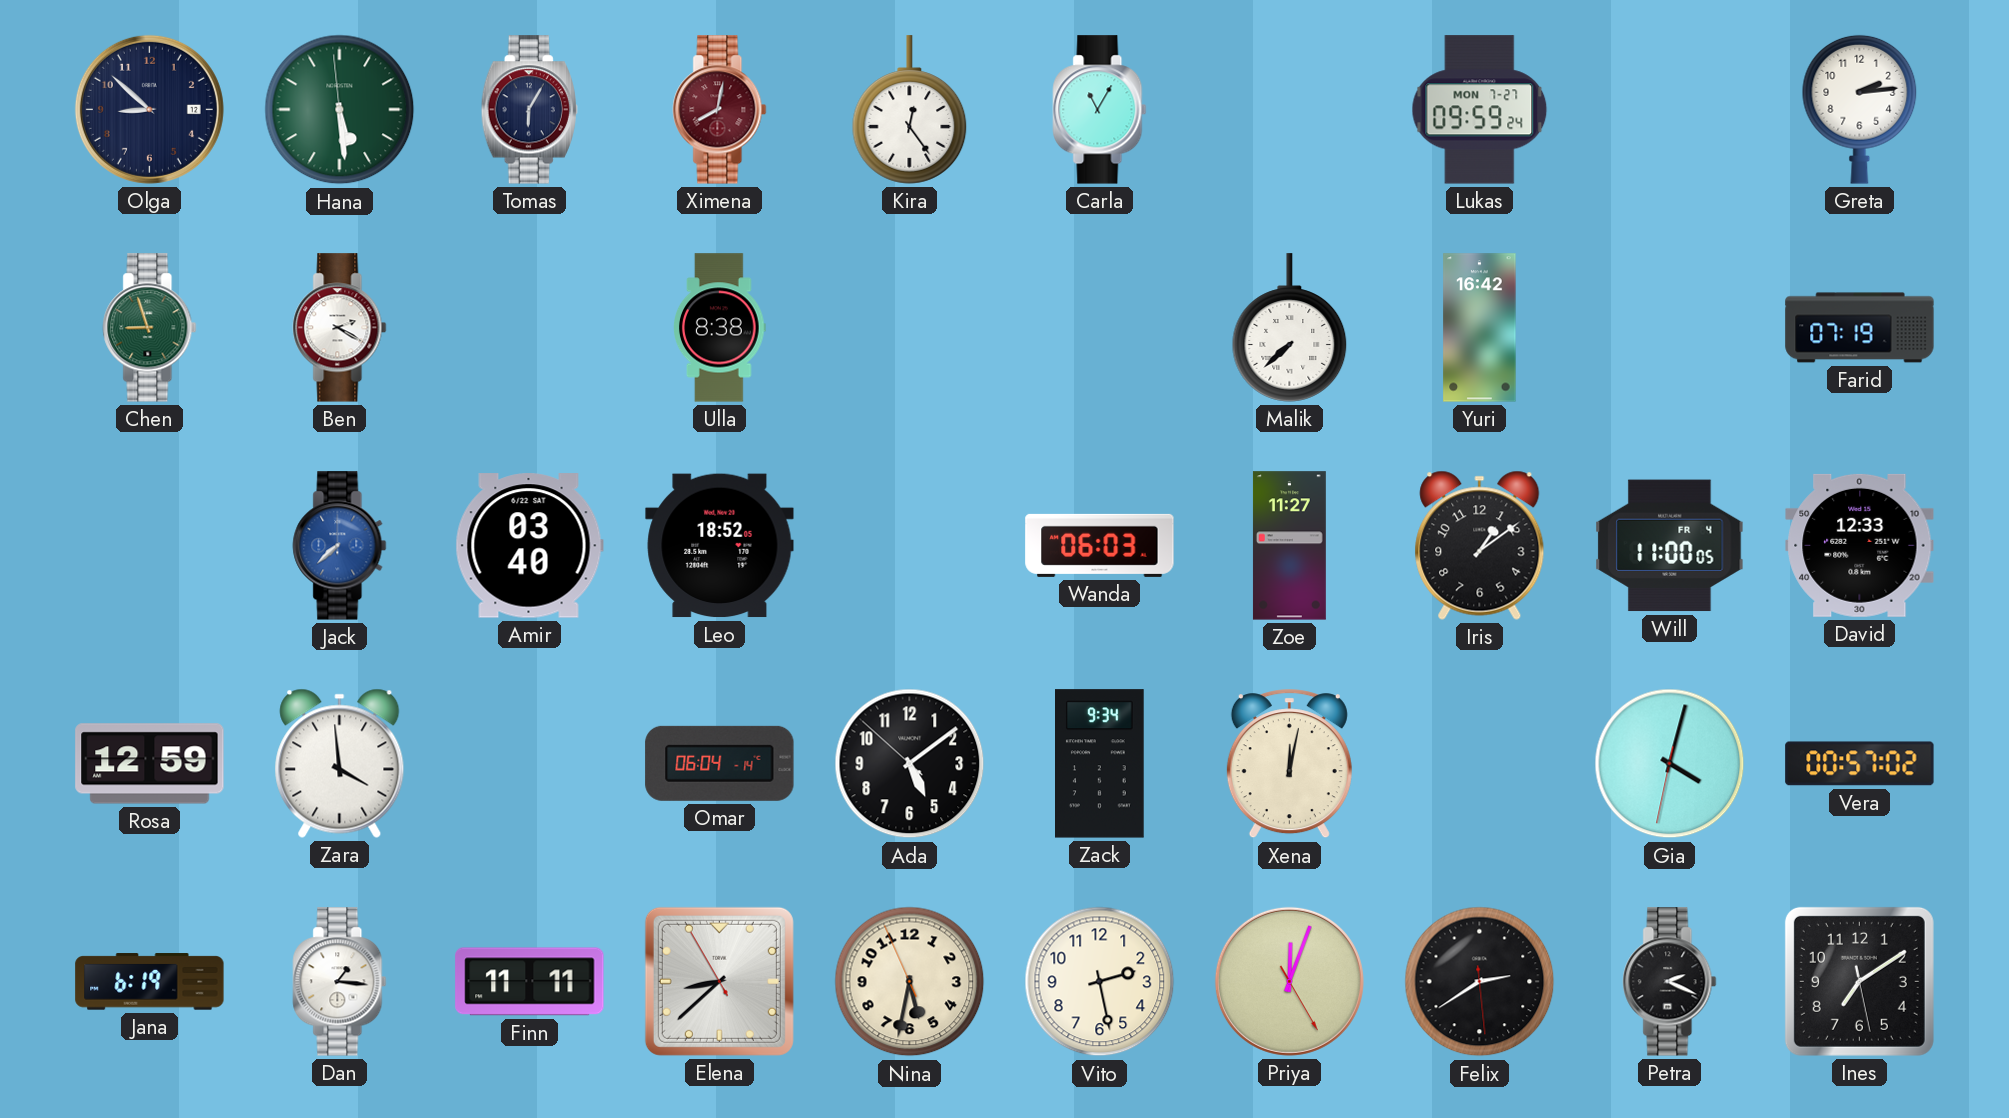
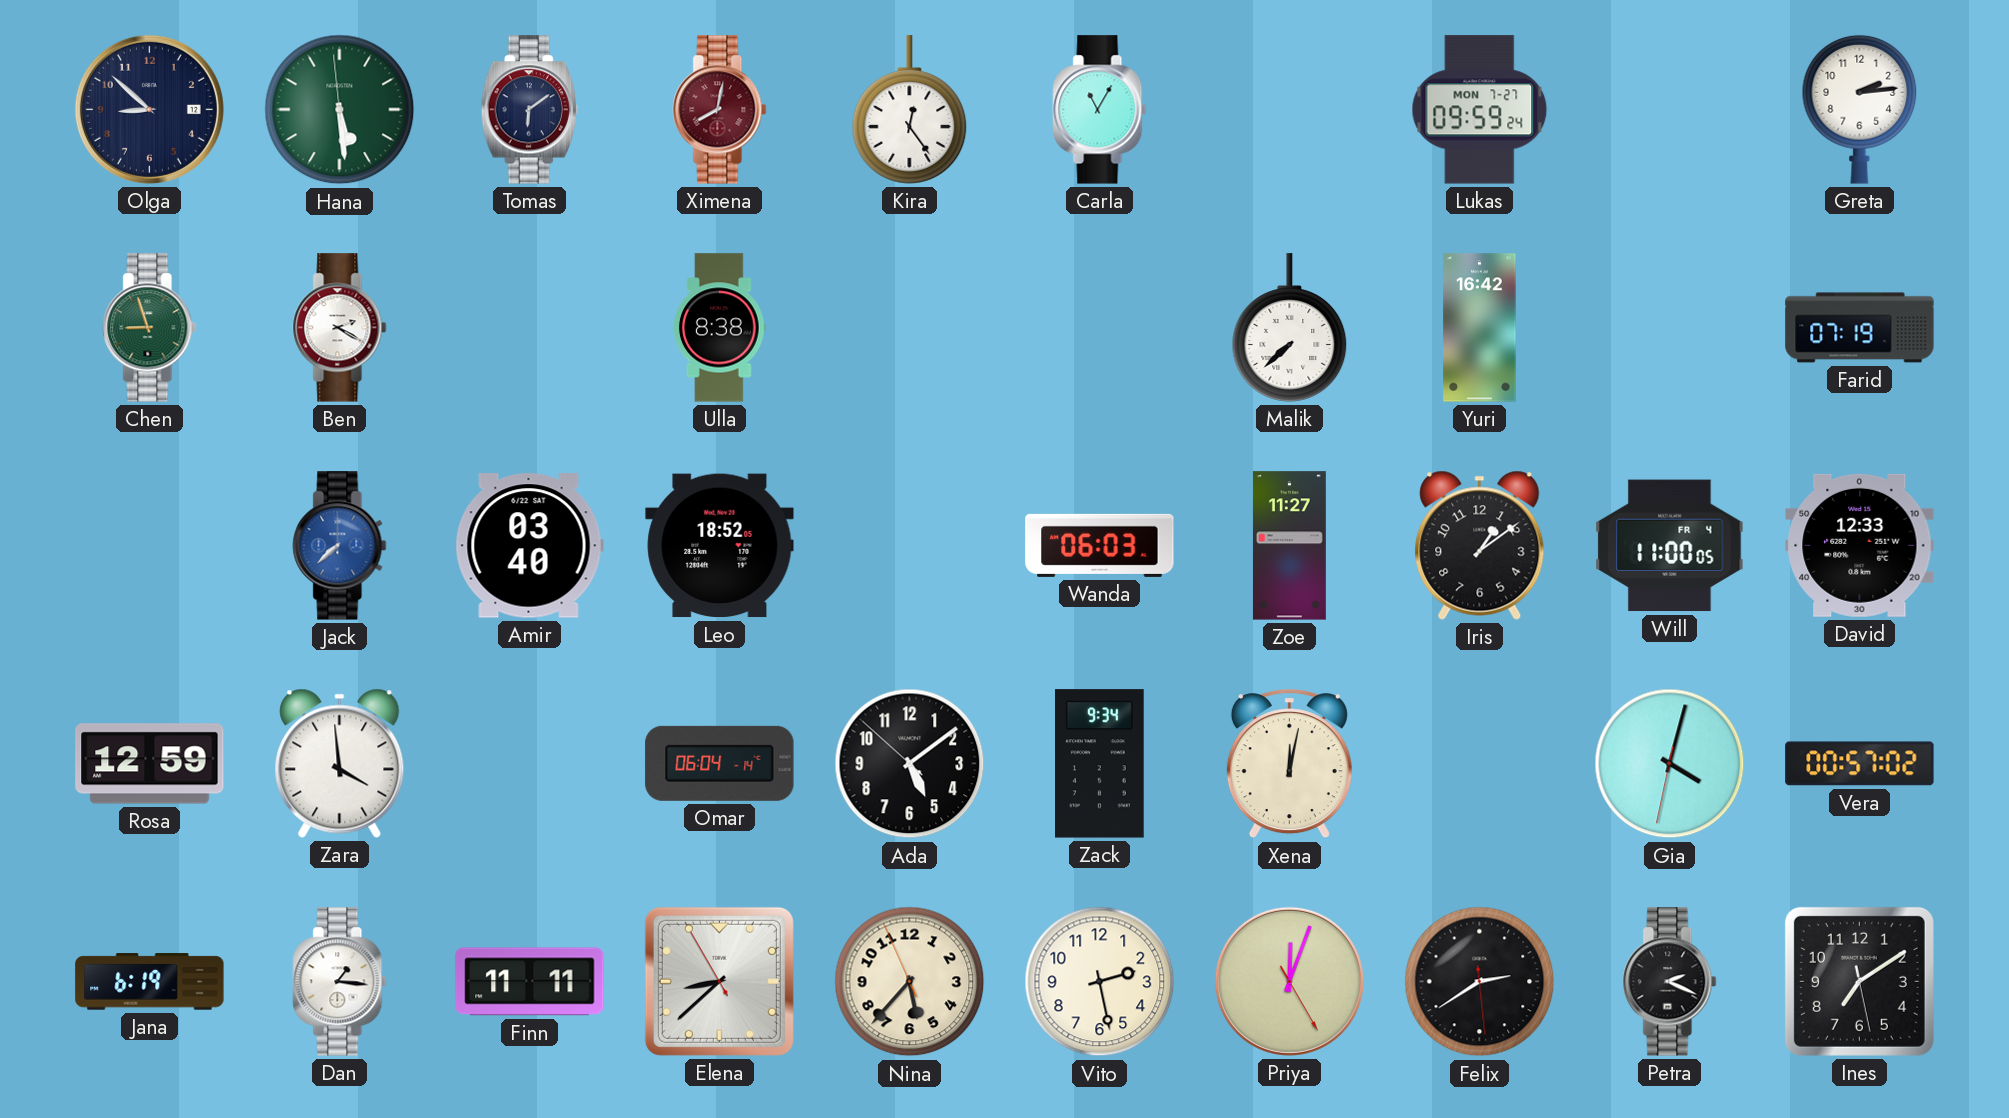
Tomas: 6:05 -> 6:09
Nina: 5:31 -> 5:36
